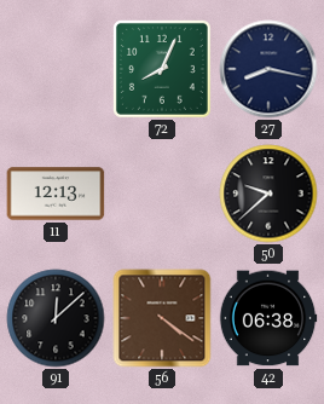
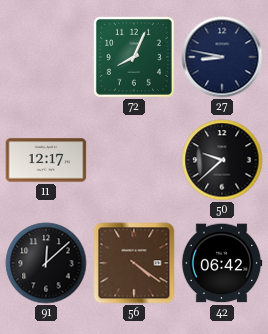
27: 8:17 -> 8:47
11: 12:13 -> 12:17
42: 06:38 -> 06:42
